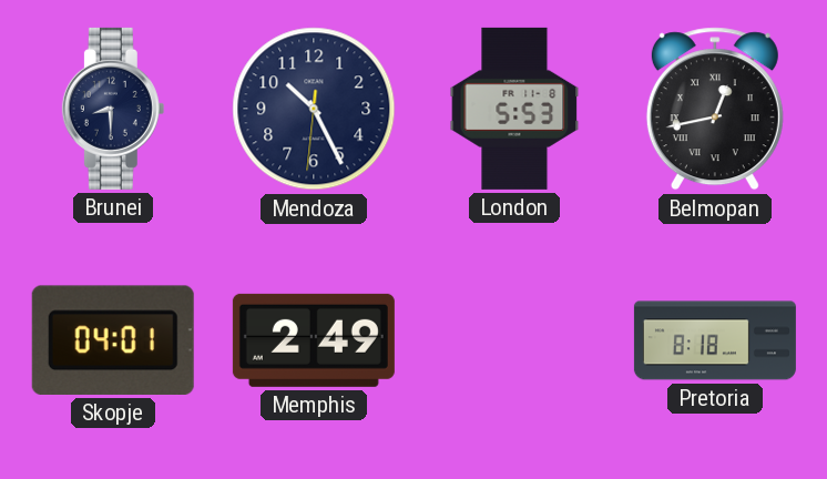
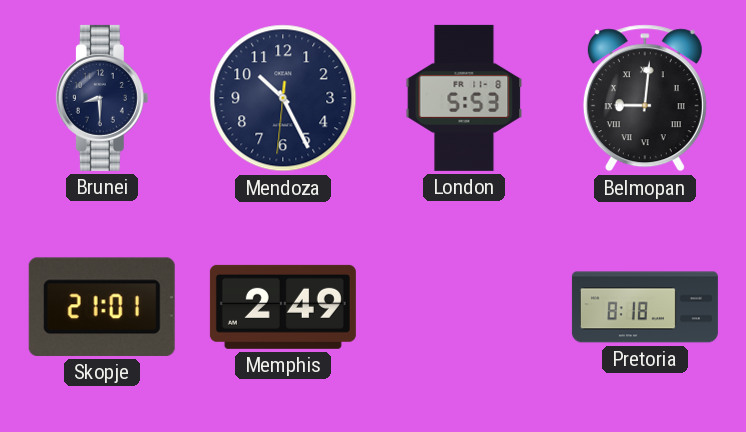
Belmopan: 12:43 -> 9:01
Skopje: 04:01 -> 21:01
